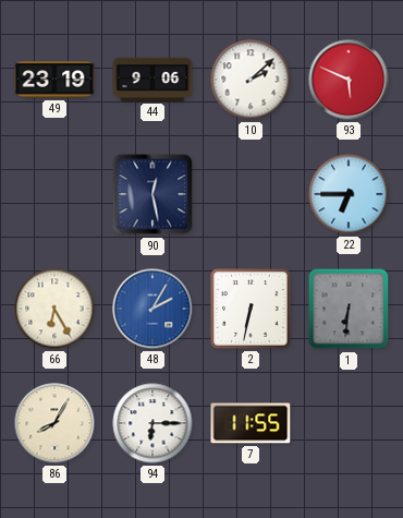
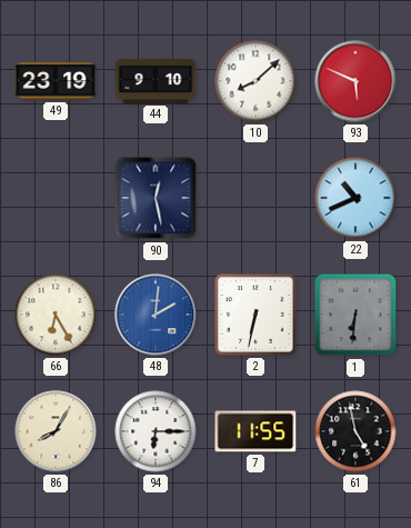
44: 9:06 -> 9:10
10: 2:08 -> 8:08
22: 6:45 -> 10:41
48: 2:05 -> 2:01
61: none -> 4:58
